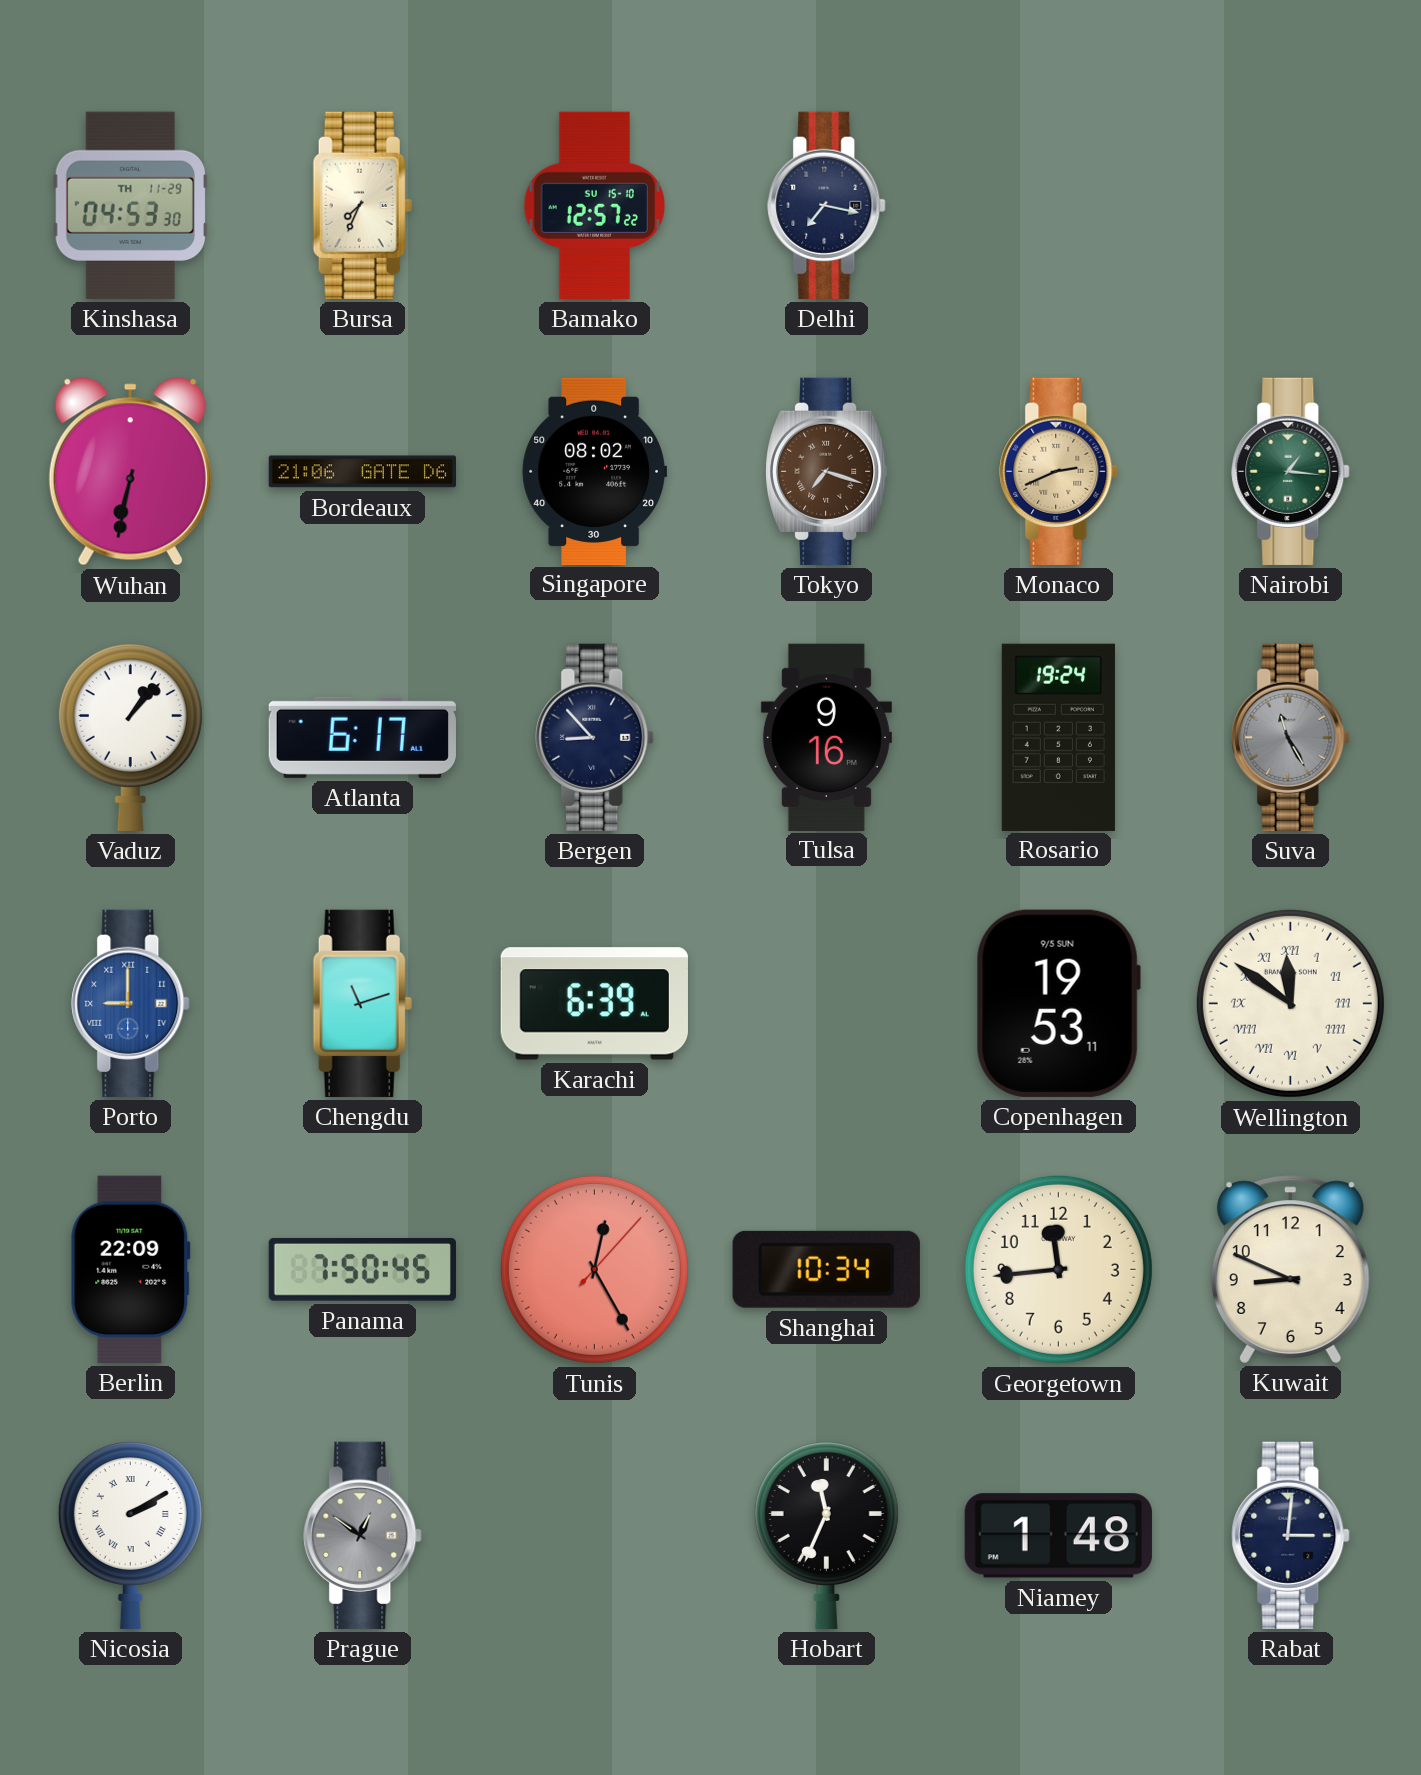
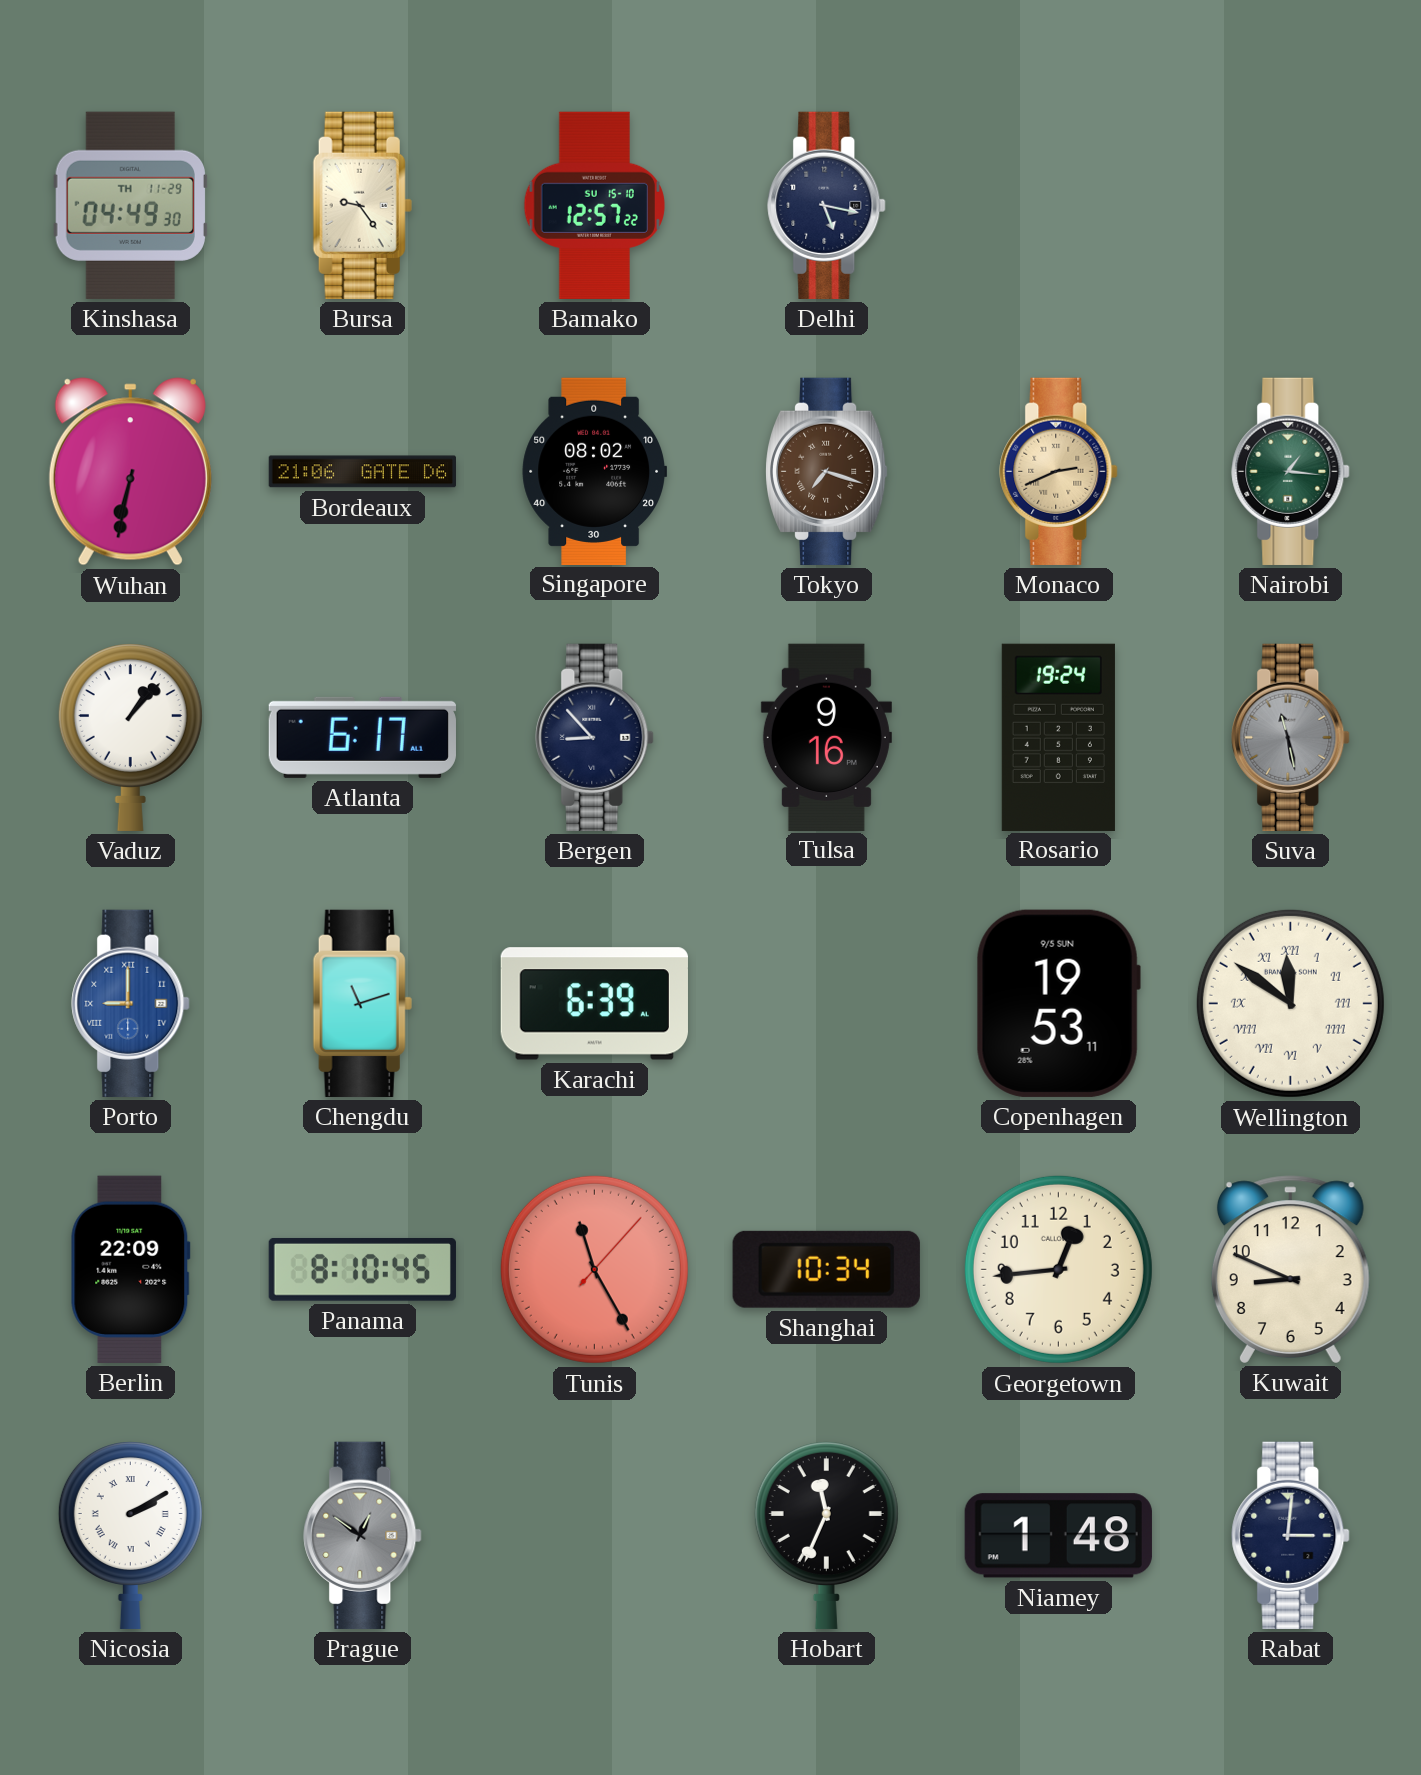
Kinshasa: 04:53 -> 04:49
Bursa: 7:34 -> 9:24
Delhi: 7:17 -> 5:17
Suva: 11:25 -> 11:28
Panama: 7:50 -> 8:10
Tunis: 12:25 -> 11:25
Georgetown: 11:44 -> 12:44
